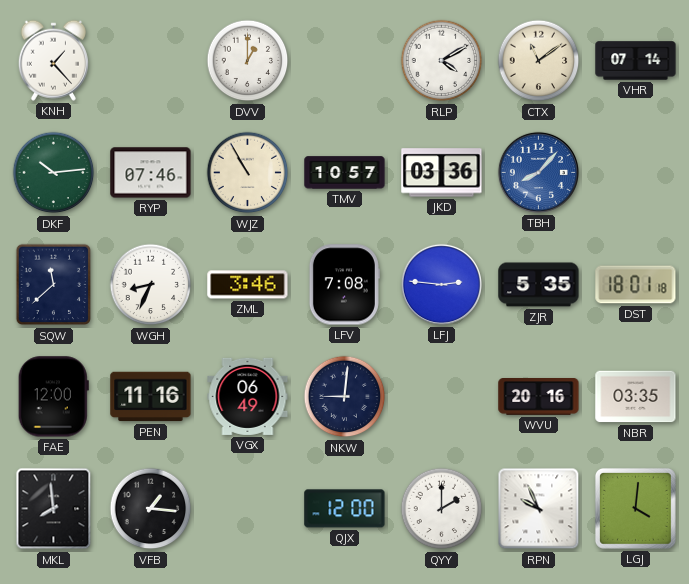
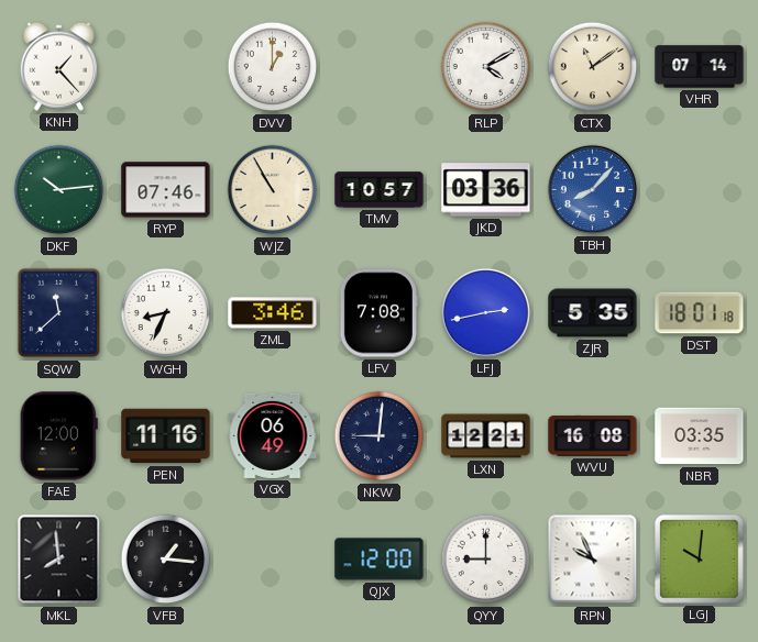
LFJ: 2:46 -> 2:43
LXN: none -> 12:21
WVU: 20:16 -> 16:08
QYY: 2:00 -> 9:00
LGJ: 4:01 -> 10:01
